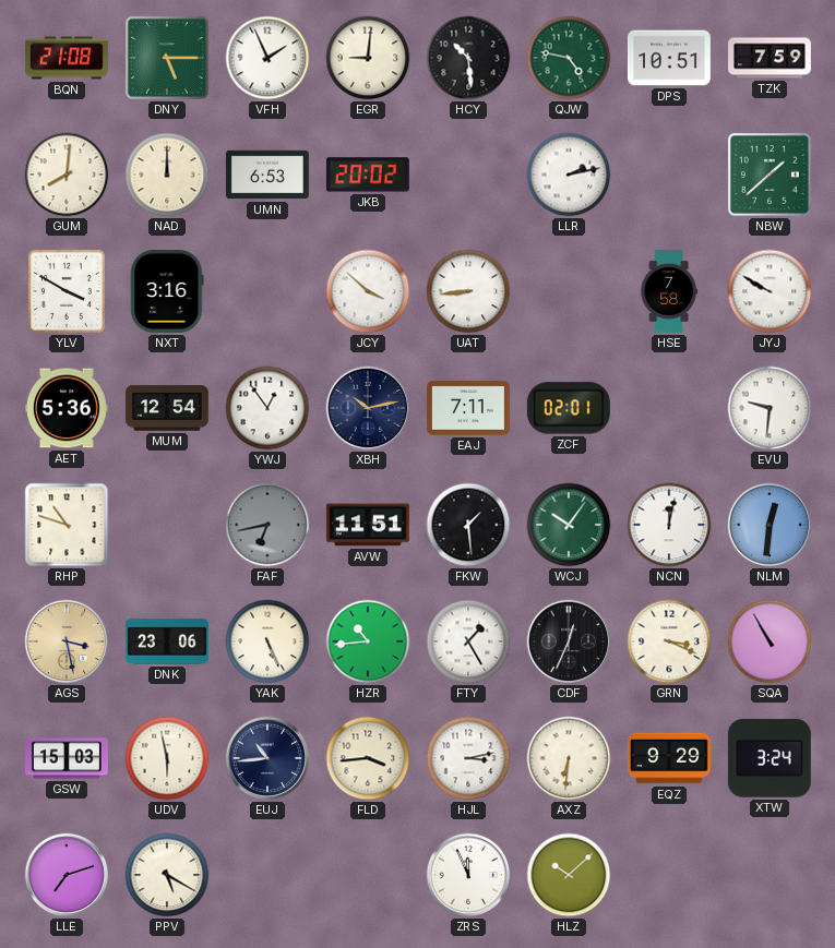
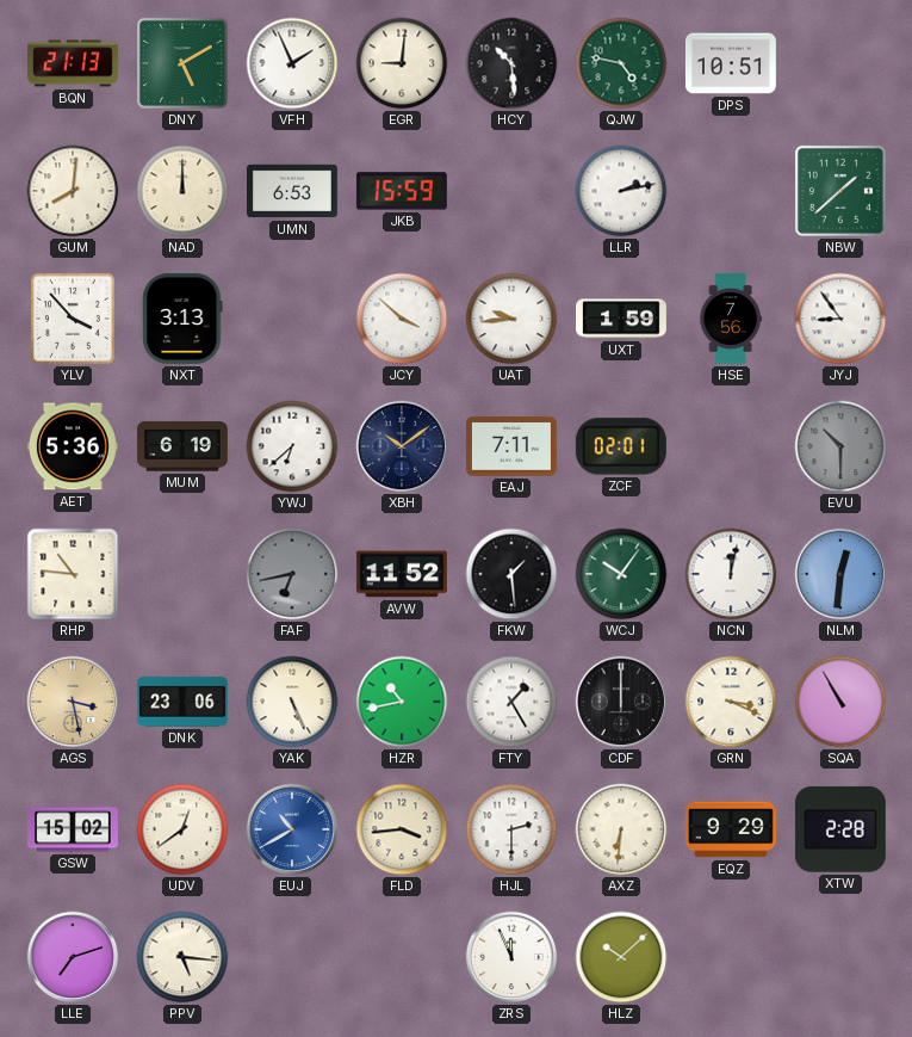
BQN: 21:08 -> 21:13
DNY: 5:15 -> 5:10
TZK: 7:59 -> none
JKB: 20:02 -> 15:59
YLV: 3:50 -> 3:53
NXT: 3:16 -> 3:13
UAT: 8:44 -> 9:44
UXT: none -> 1:59
HSE: 7:58 -> 7:56
JYJ: 9:50 -> 8:54
MUM: 12:54 -> 6:19
YWJ: 12:54 -> 6:38
XBH: 10:13 -> 10:09
EVU: 9:31 -> 10:30
EVU dial: white -> grey
RHP: 10:48 -> 10:46
AVW: 11:51 -> 11:52
HZR: 10:44 -> 10:43
CDF: 12:34 -> 12:00
GSW: 15:03 -> 15:02
UDV: 5:58 -> 12:39
EUJ: 10:44 -> 10:40
EUJ dial: navy -> blue
HJL: 3:13 -> 2:30
XTW: 3:24 -> 2:28
PPV: 5:20 -> 5:16
